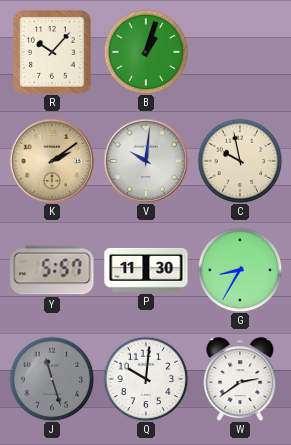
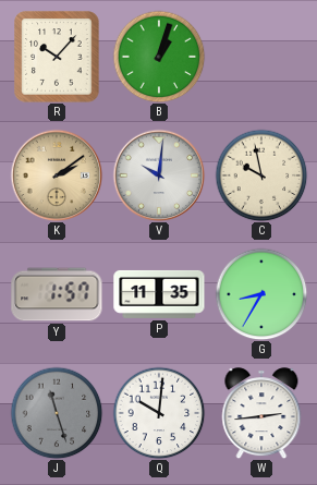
Y: 5:57 -> 1:57
P: 11:30 -> 11:35
W: 2:39 -> 2:44
